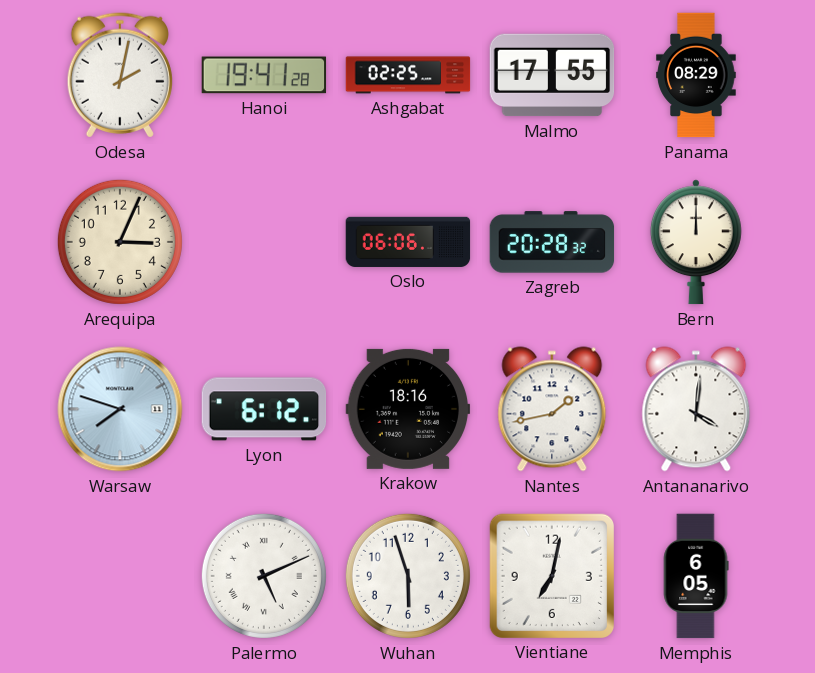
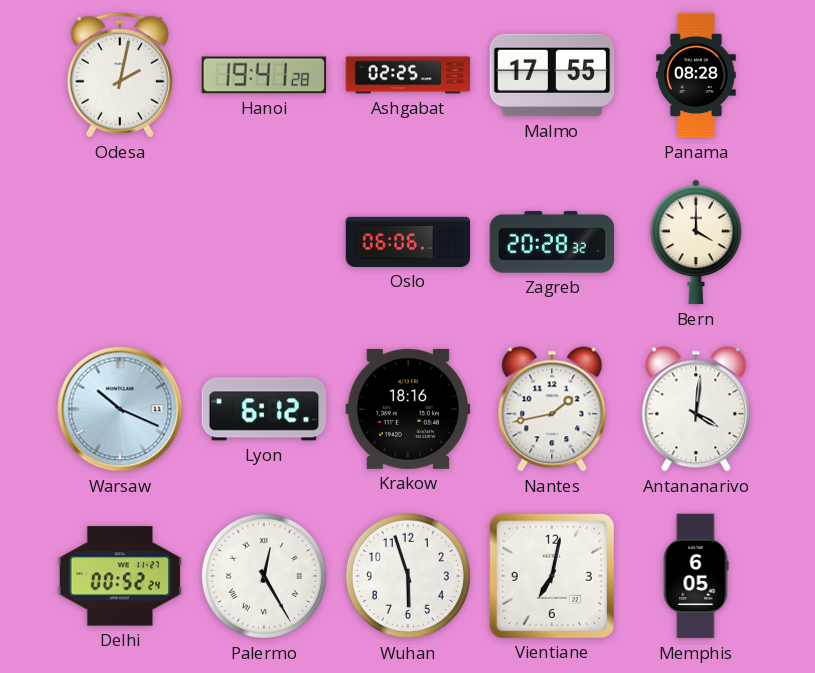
Panama: 08:29 -> 08:28
Arequipa: 3:04 -> none
Bern: 12:00 -> 4:00
Warsaw: 7:48 -> 10:19
Delhi: none -> 00:52
Palermo: 5:11 -> 12:25
